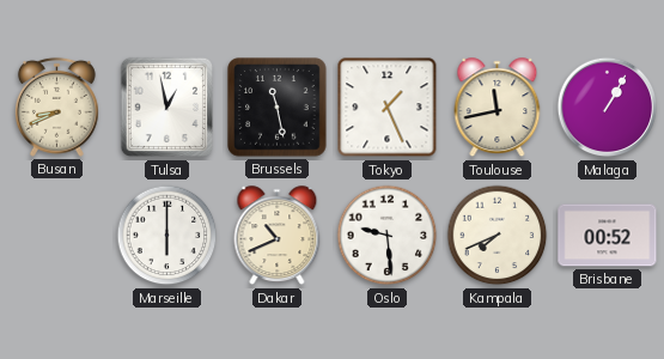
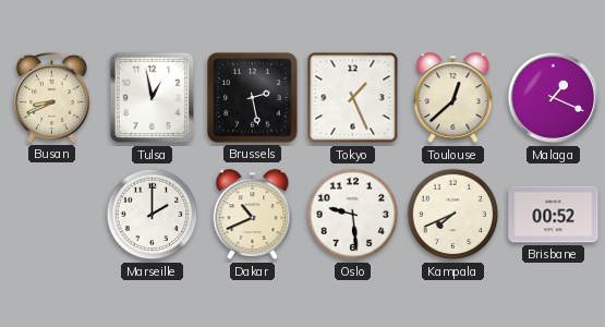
Brussels: 11:28 -> 2:28
Toulouse: 11:43 -> 12:38
Malaga: 1:05 -> 1:19
Marseille: 6:00 -> 2:00
